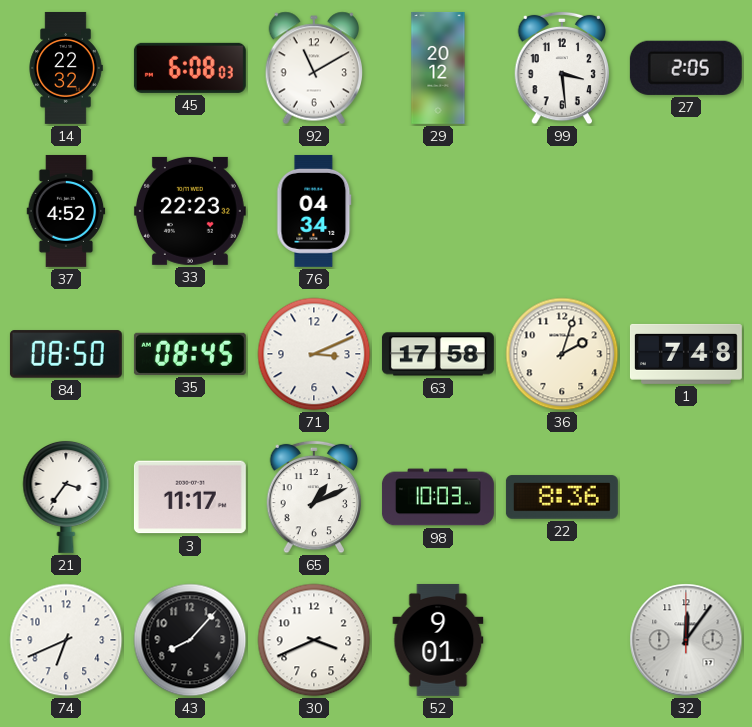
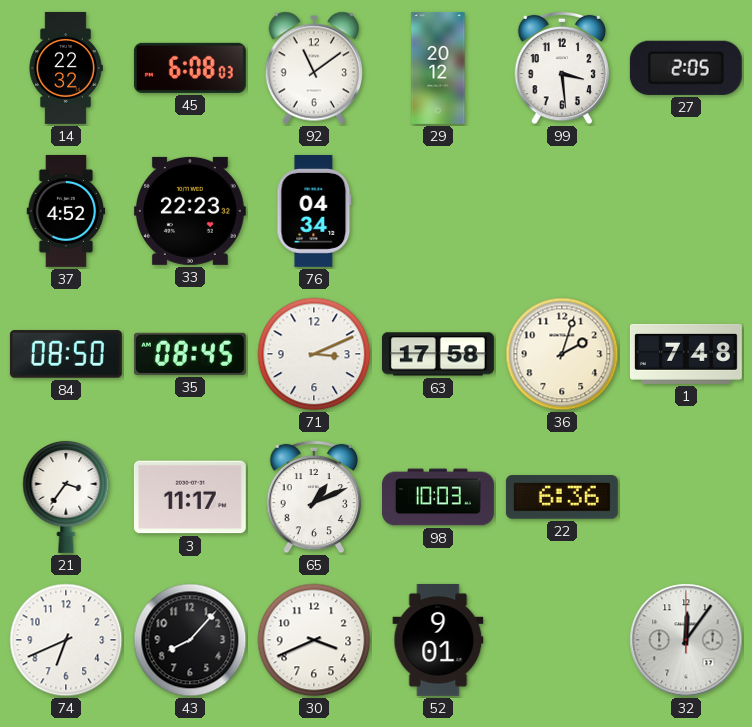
92: 11:10 -> 11:09
22: 8:36 -> 6:36
